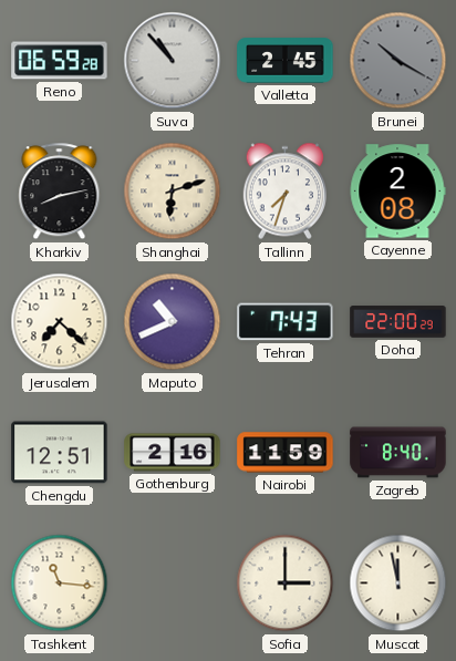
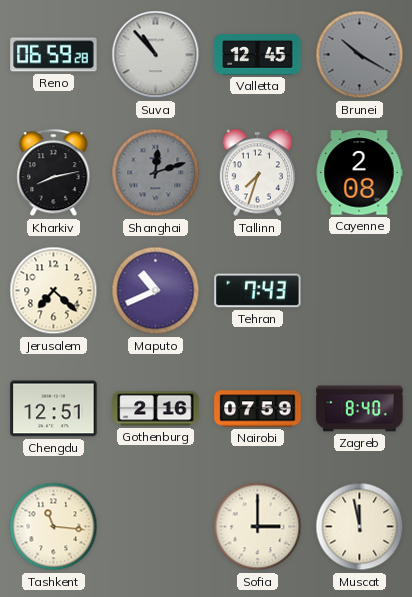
Valletta: 2:45 -> 12:45
Shanghai: 6:12 -> 12:12
Shanghai dial: cream -> grey
Doha: 22:00 -> none
Nairobi: 11:59 -> 07:59
